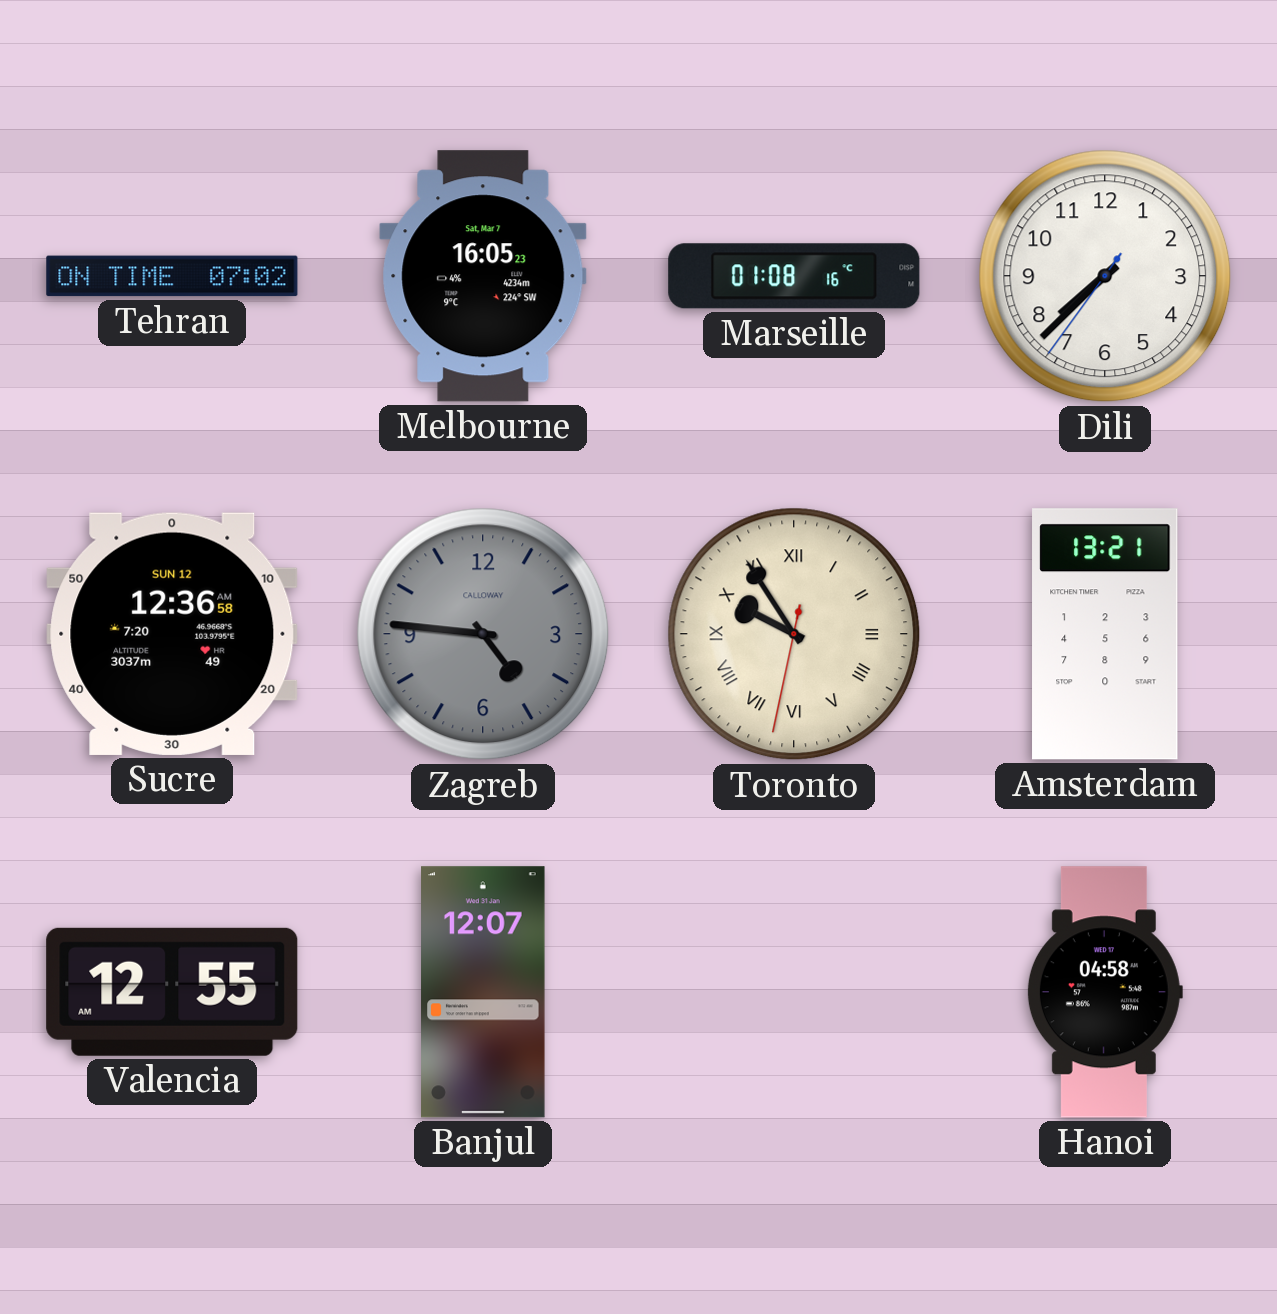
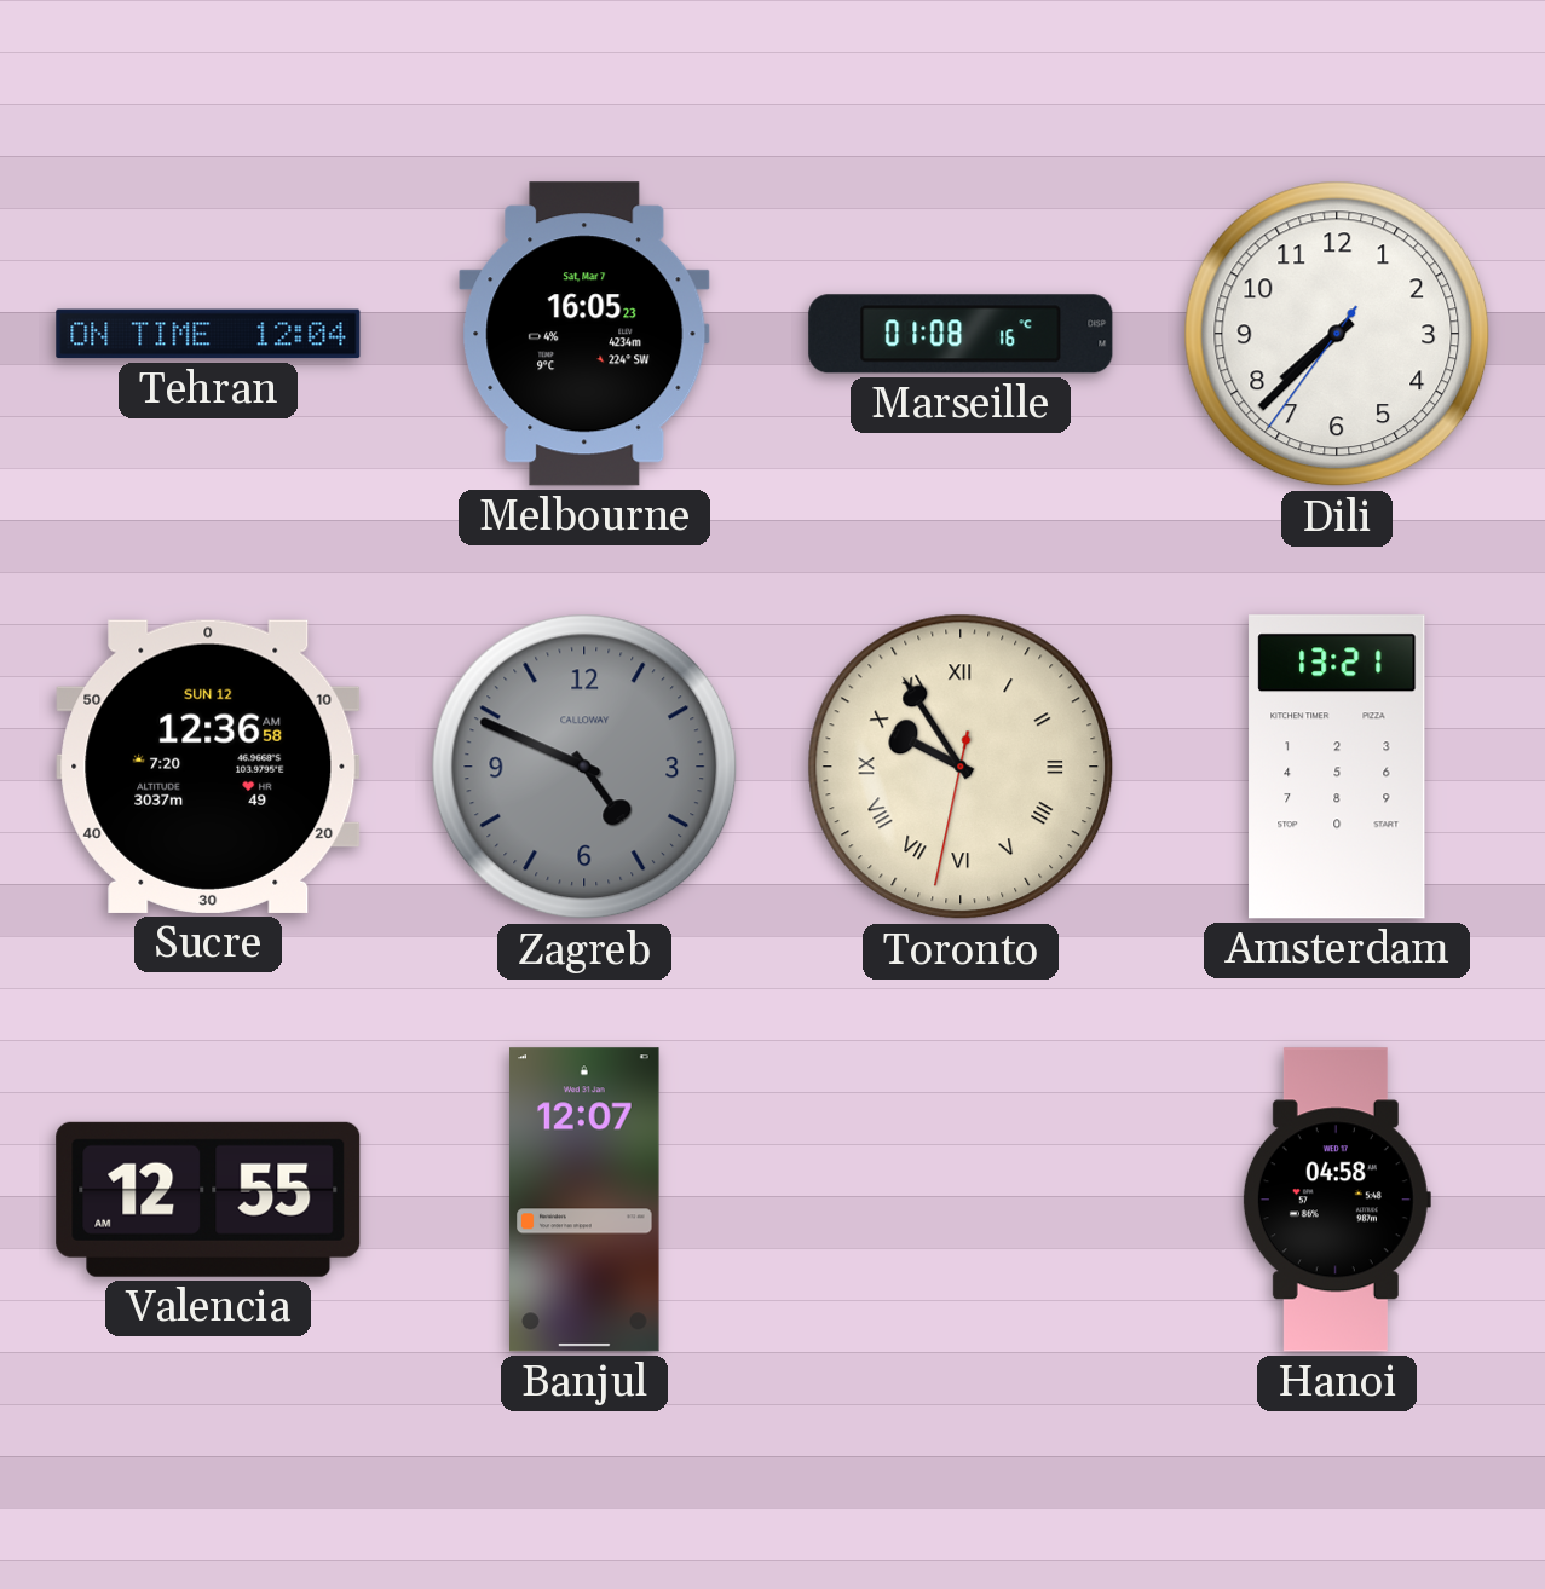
Tehran: 07:02 -> 12:04
Zagreb: 4:46 -> 4:49
